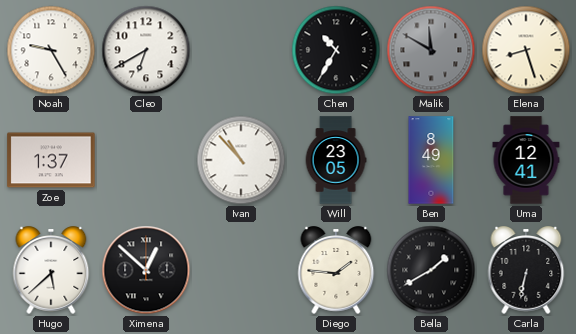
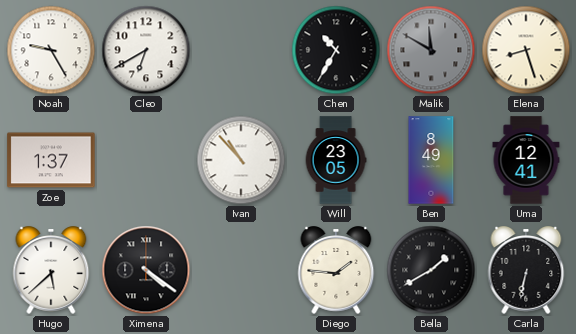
Ximena: 12:52 -> 4:21
